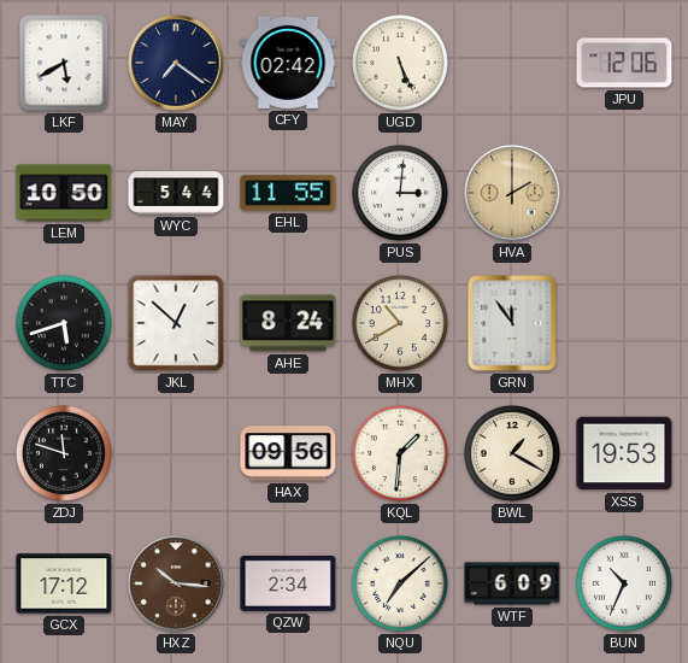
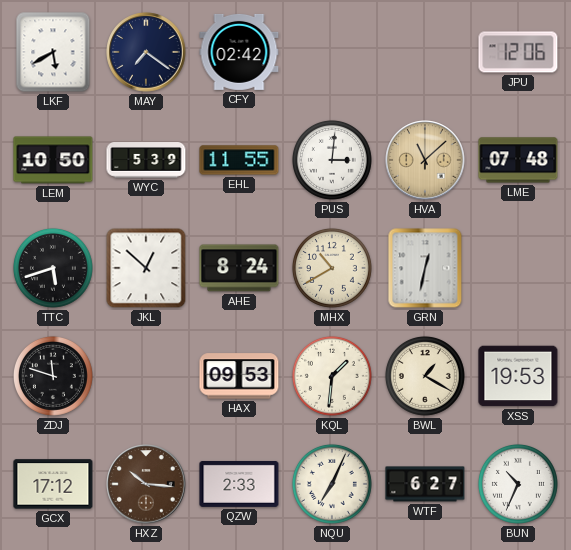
UGD: 5:26 -> none
WYC: 5:44 -> 5:39
HVA: 2:00 -> 11:08
LME: none -> 07:48
GRN: 11:54 -> 12:32
HAX: 09:56 -> 09:53
QZW: 2:34 -> 2:33
NQU: 7:08 -> 7:04
WTF: 6:09 -> 6:27
